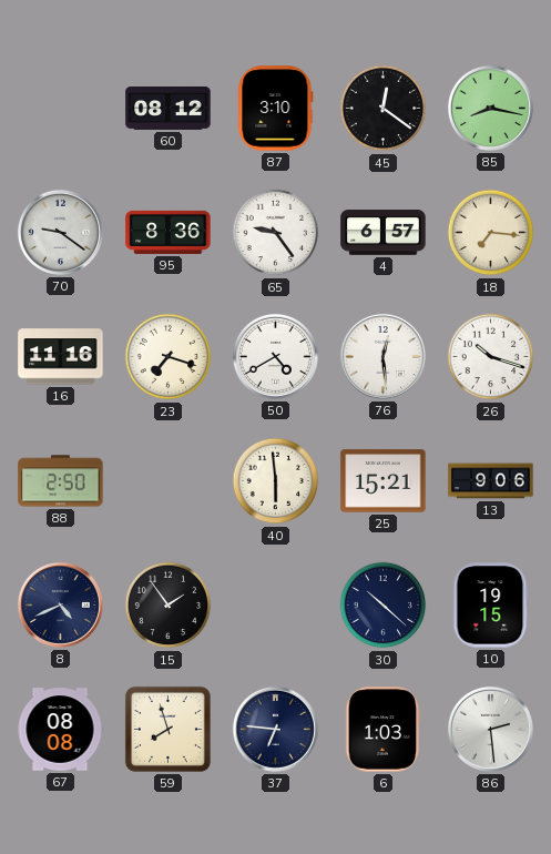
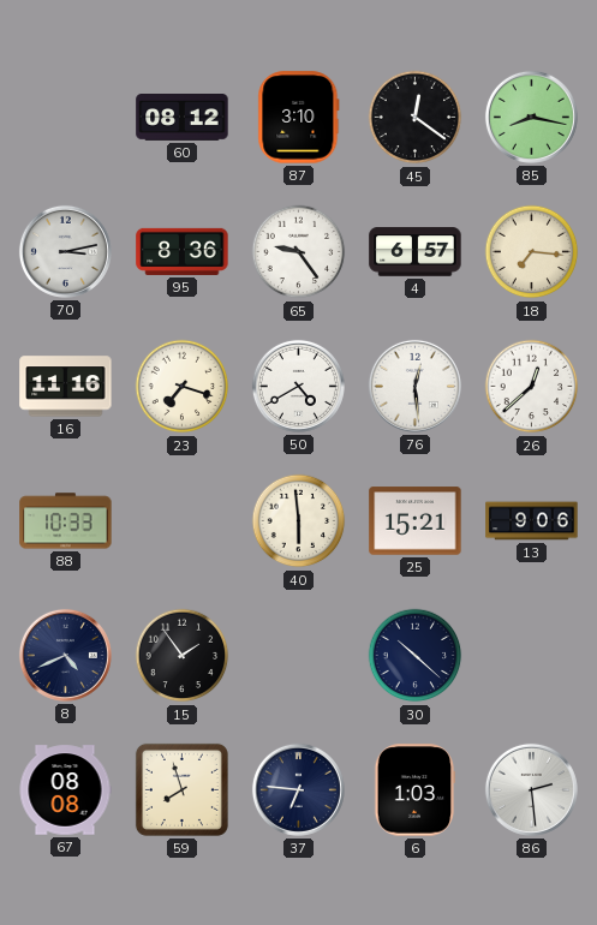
70: 9:21 -> 3:13
26: 10:18 -> 12:38
88: 2:50 -> 10:33
10: 19:15 -> none
